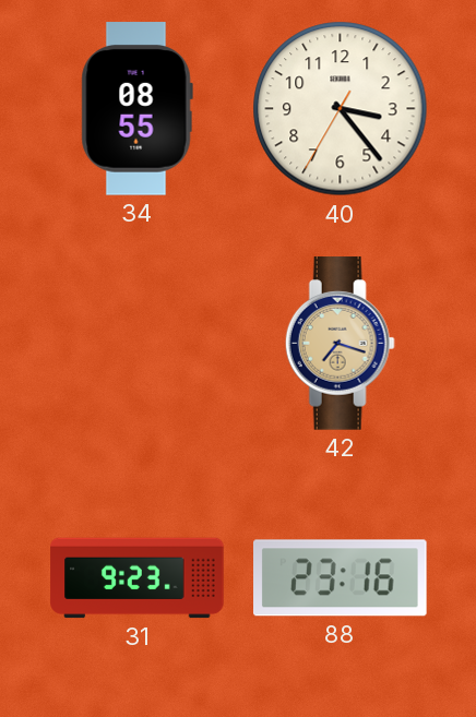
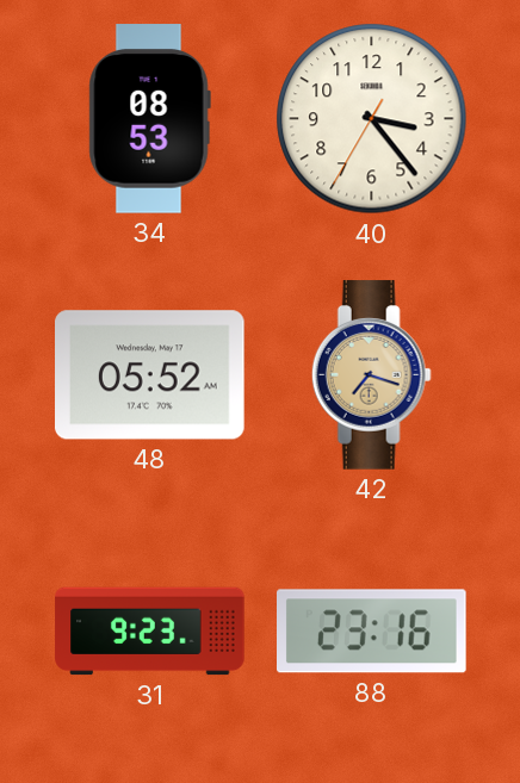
34: 08:55 -> 08:53
48: none -> 05:52
